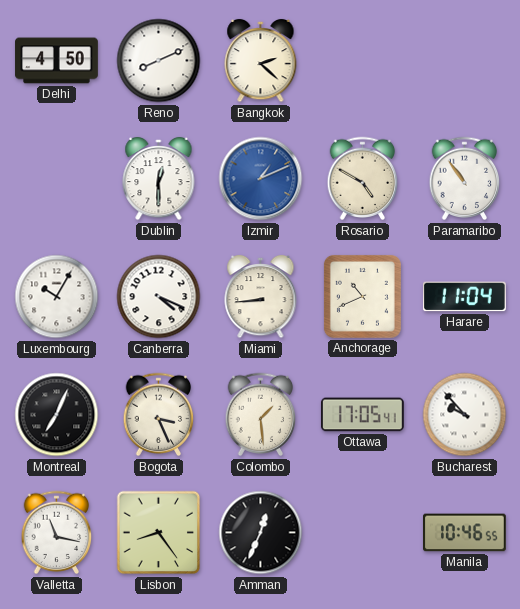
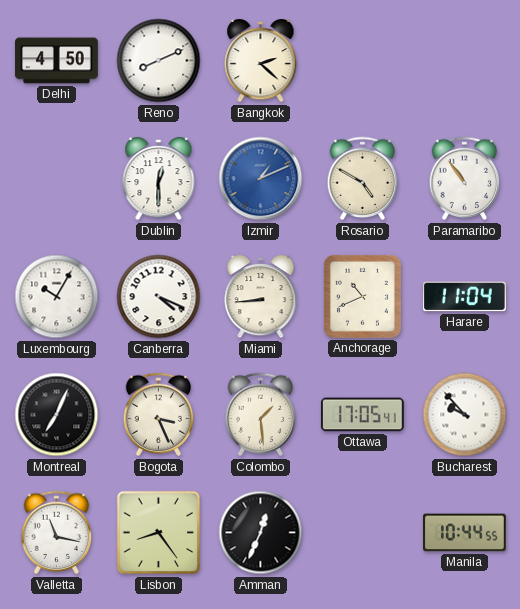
Manila: 10:46 -> 10:44
